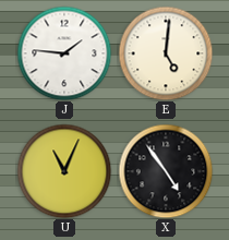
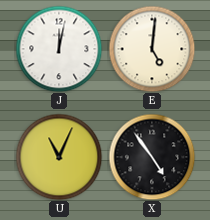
J: 1:46 -> 12:02
